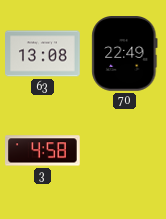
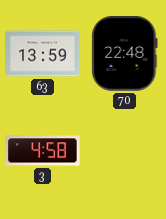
63: 13:08 -> 13:59
70: 22:49 -> 22:48
